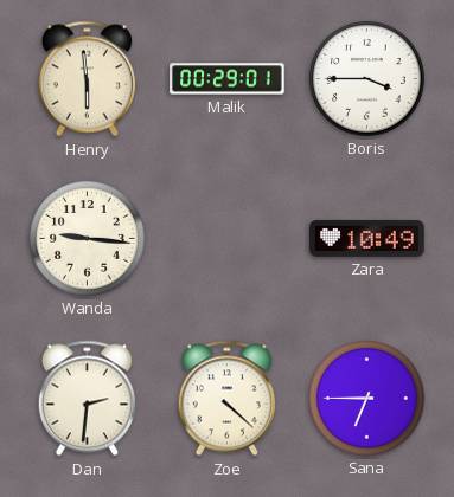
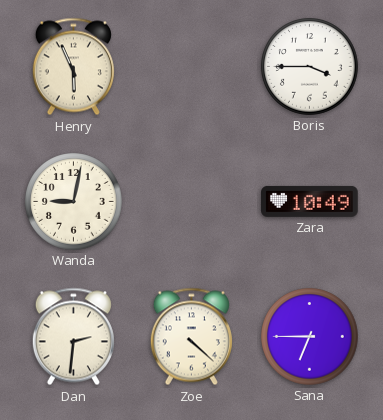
Henry: 5:59 -> 5:56
Malik: 00:29 -> none
Wanda: 9:16 -> 9:02
